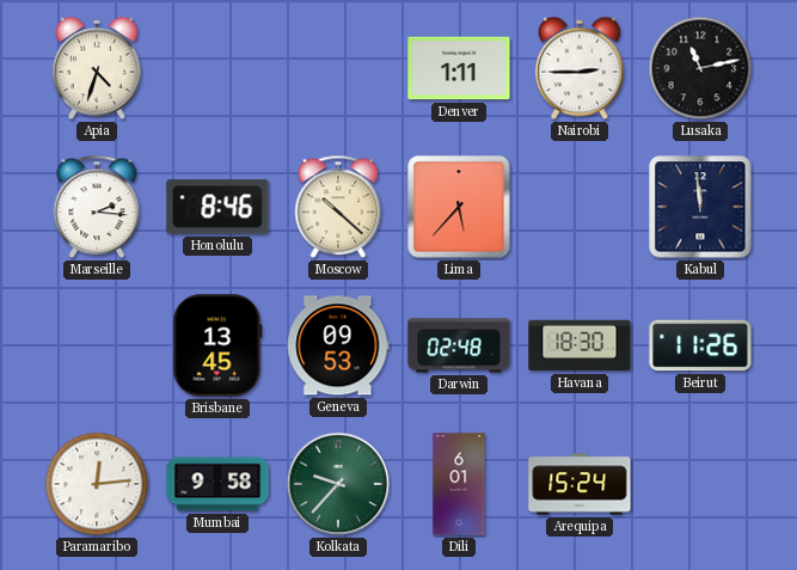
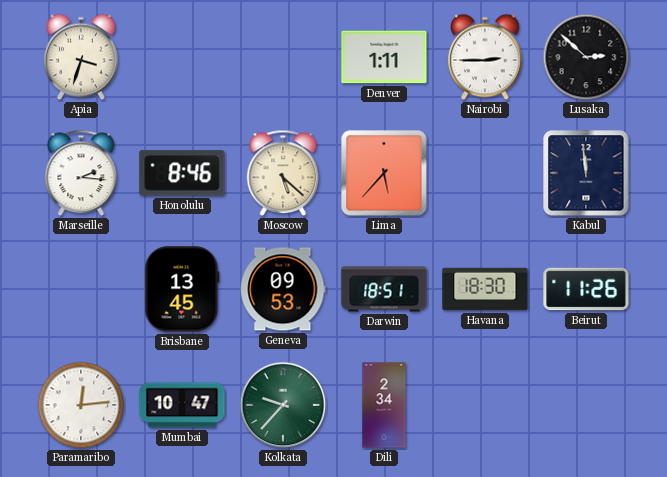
Apia: 4:33 -> 3:33
Lusaka: 11:13 -> 2:52
Moscow: 10:22 -> 5:22
Darwin: 02:48 -> 18:51
Mumbai: 9:58 -> 10:47
Dili: 6:01 -> 2:34
Arequipa: 15:24 -> none
